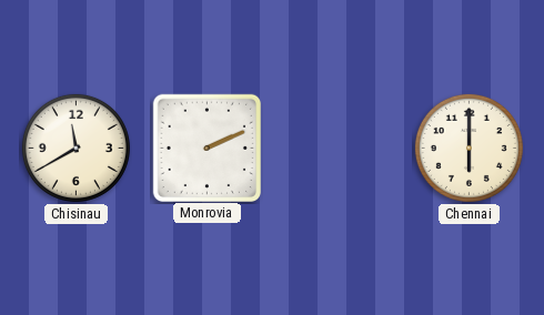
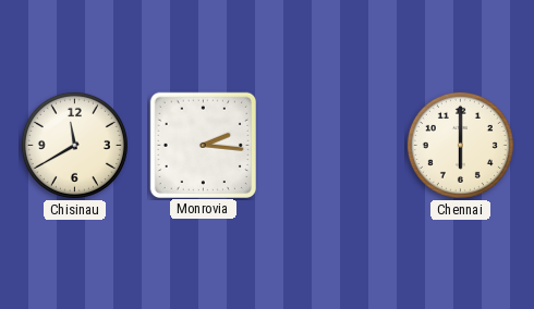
Monrovia: 2:11 -> 2:16
